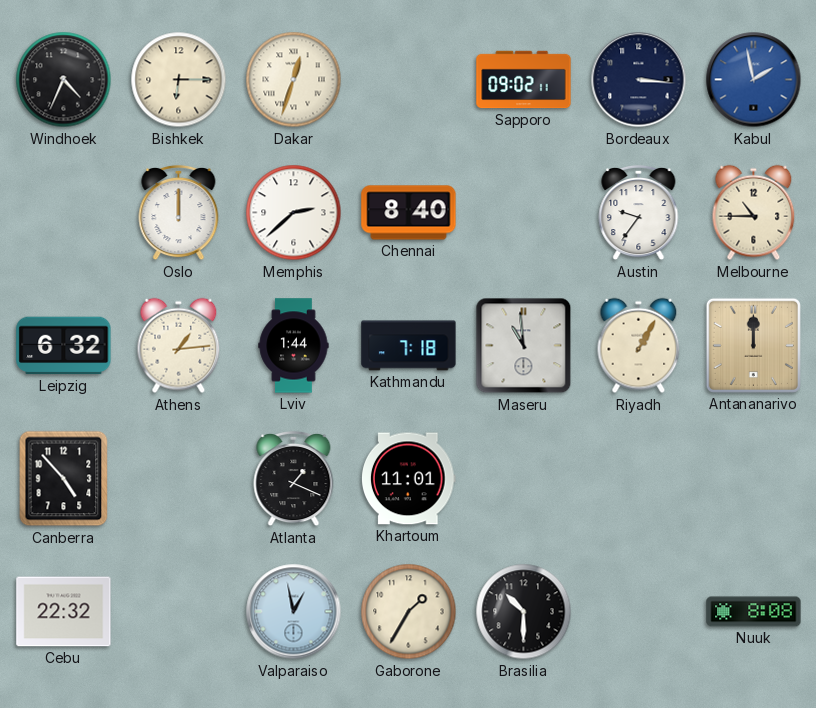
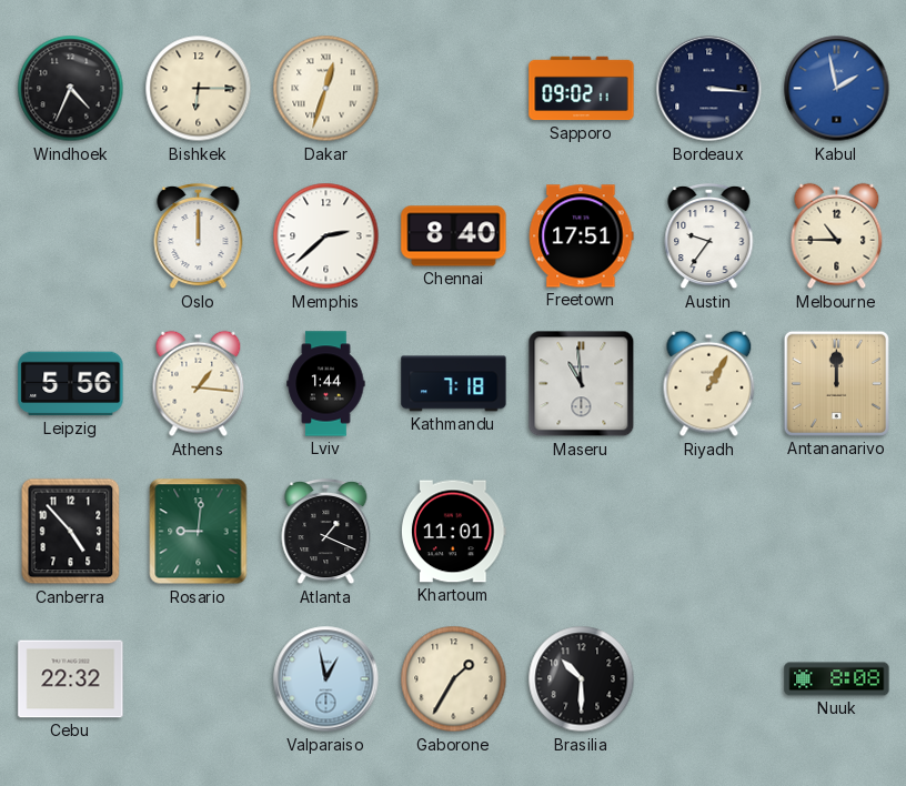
Freetown: none -> 17:51
Leipzig: 6:32 -> 5:56
Athens: 1:14 -> 1:16
Rosario: none -> 9:01
